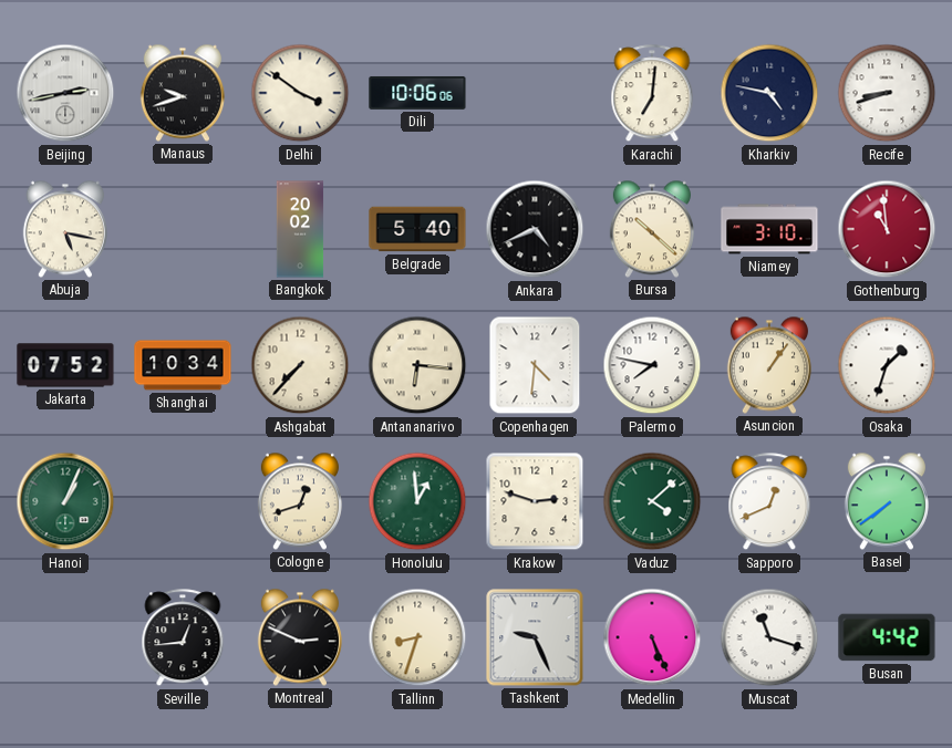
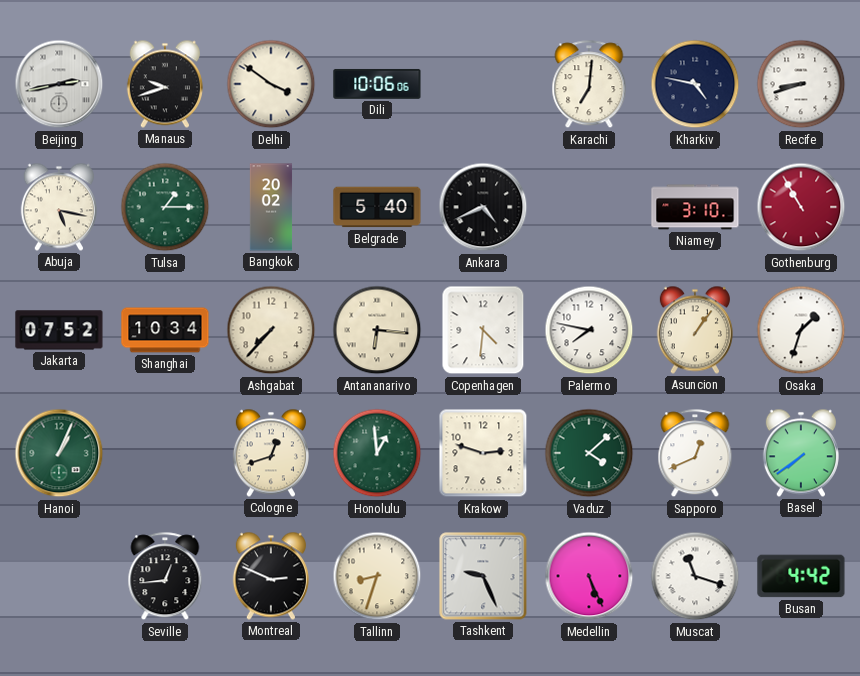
Tulsa: none -> 1:15
Bursa: 10:22 -> none
Gothenburg: 10:59 -> 10:55
